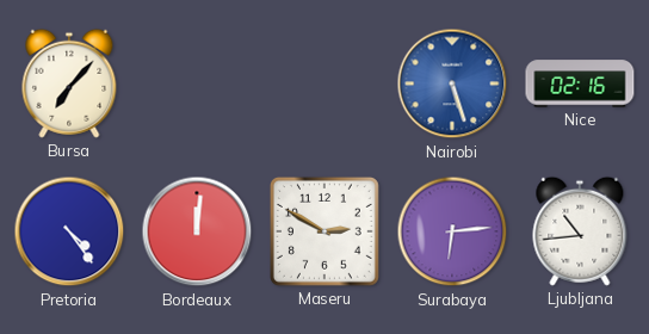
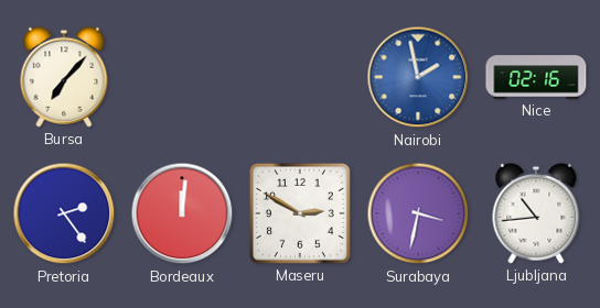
Nairobi: 5:27 -> 1:58
Pretoria: 4:24 -> 2:24
Surabaya: 6:14 -> 3:32
